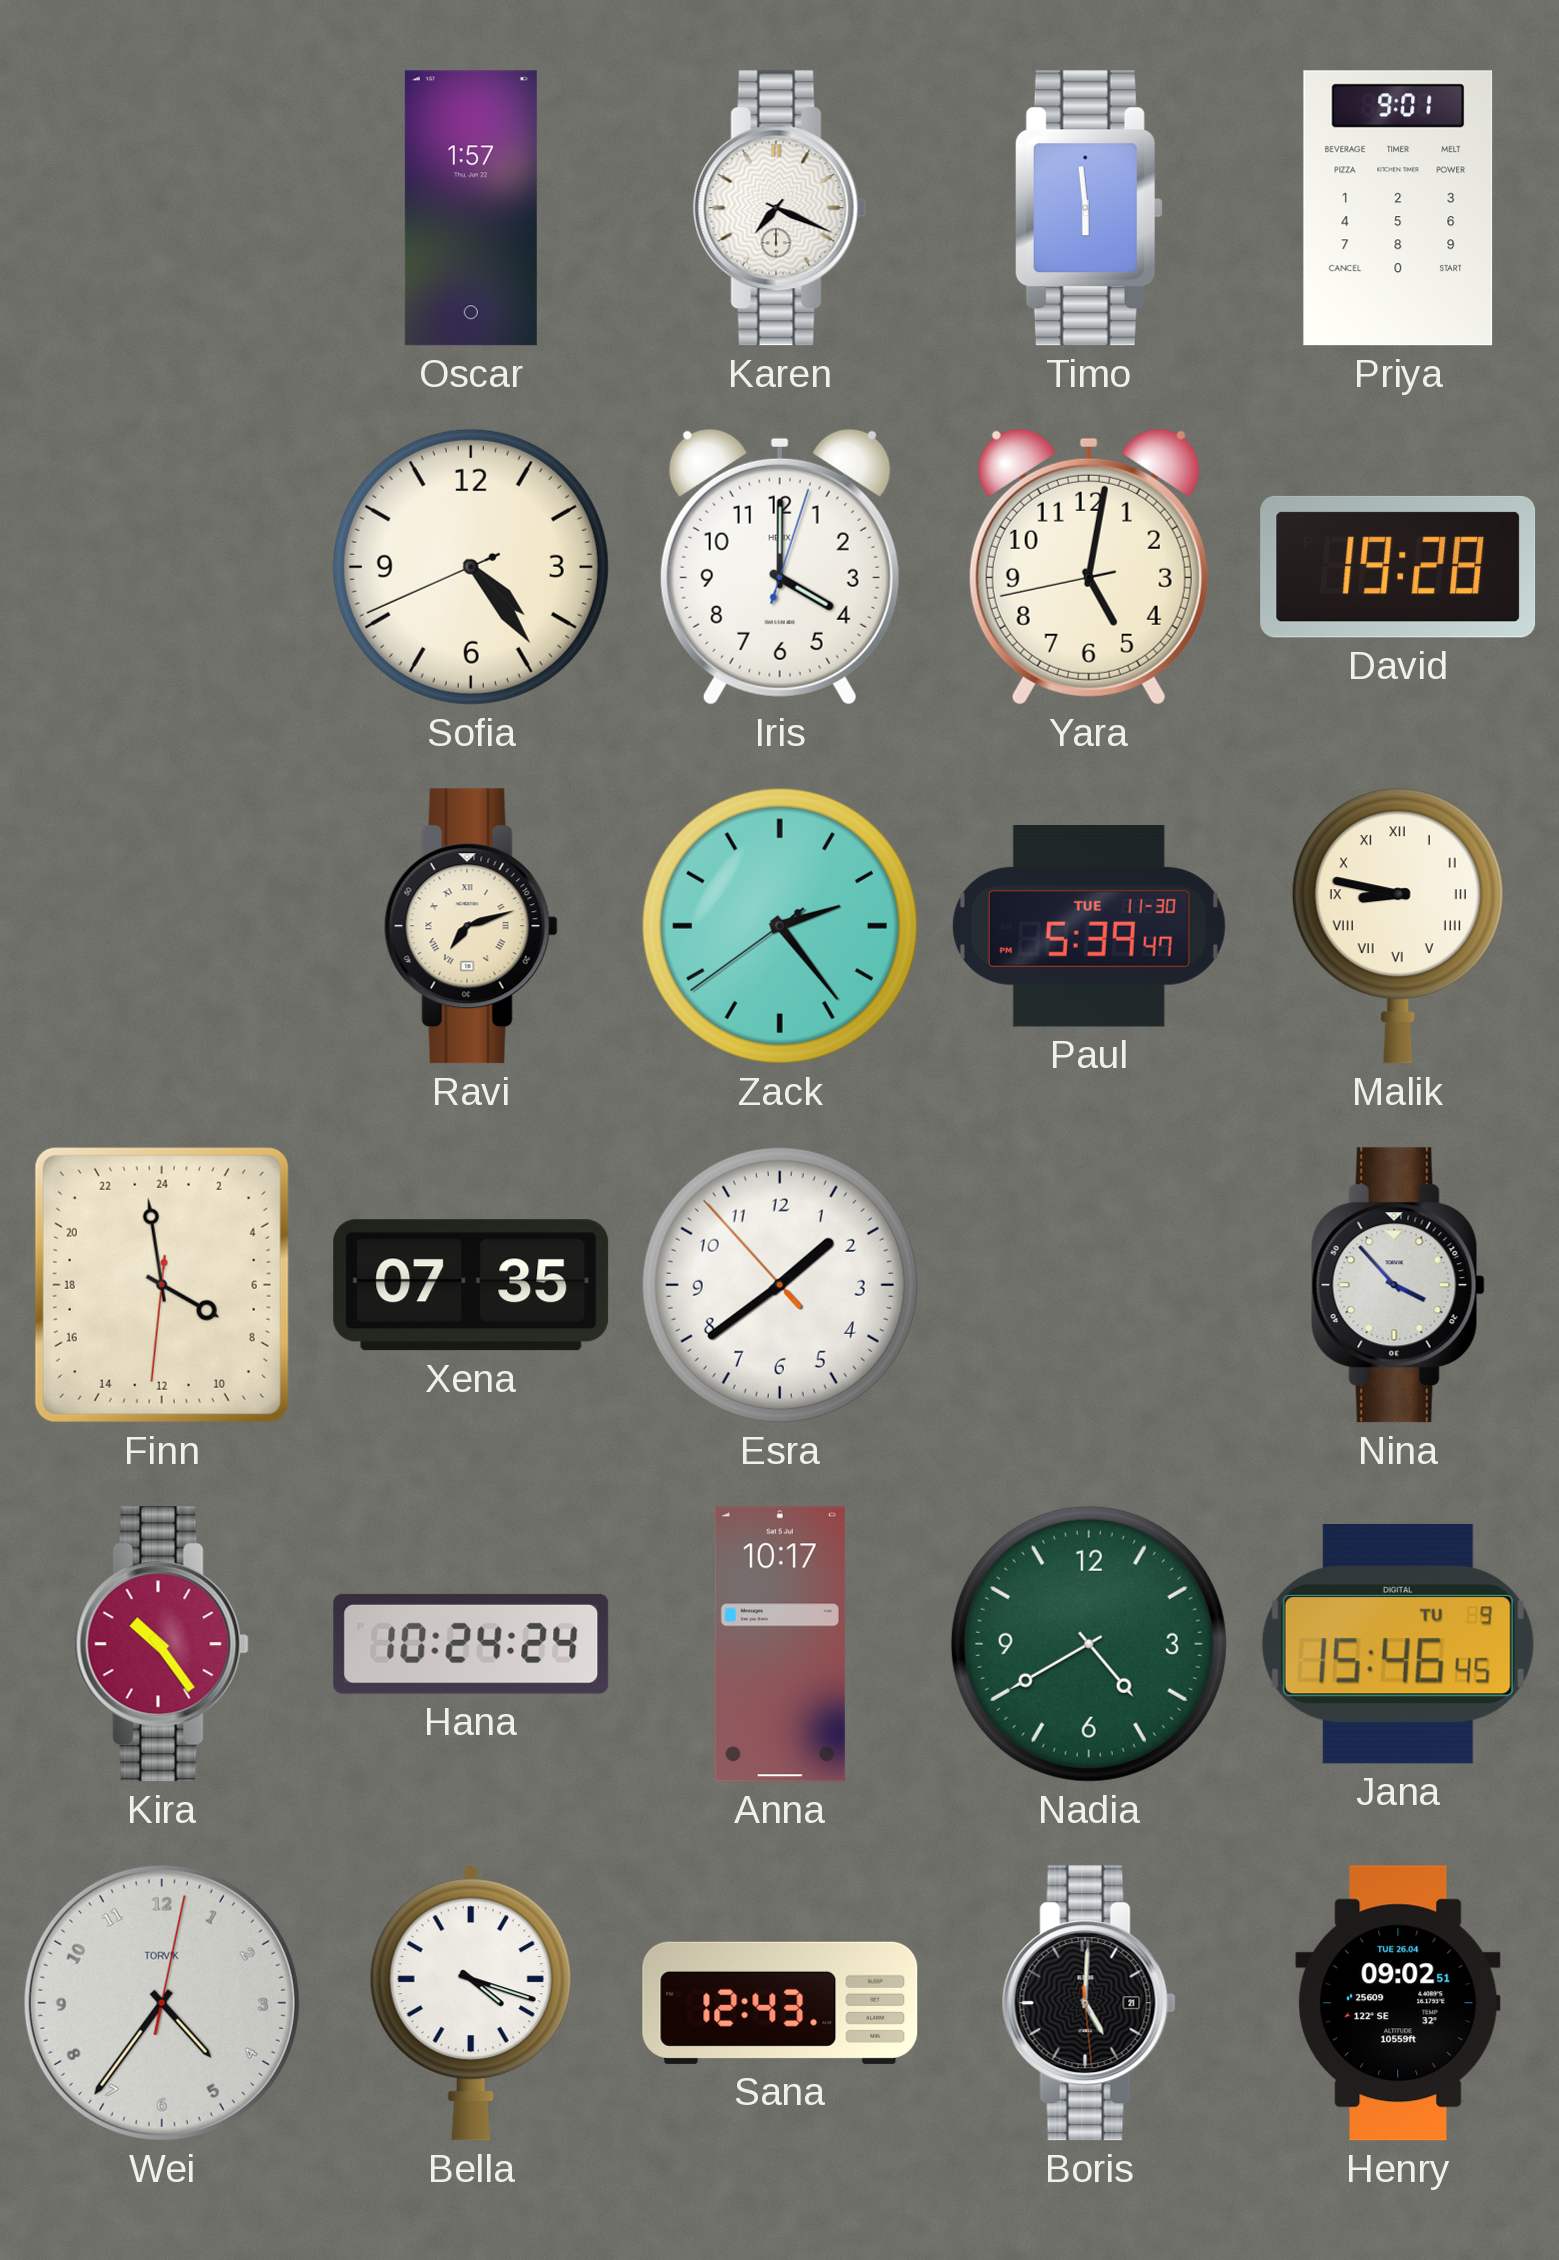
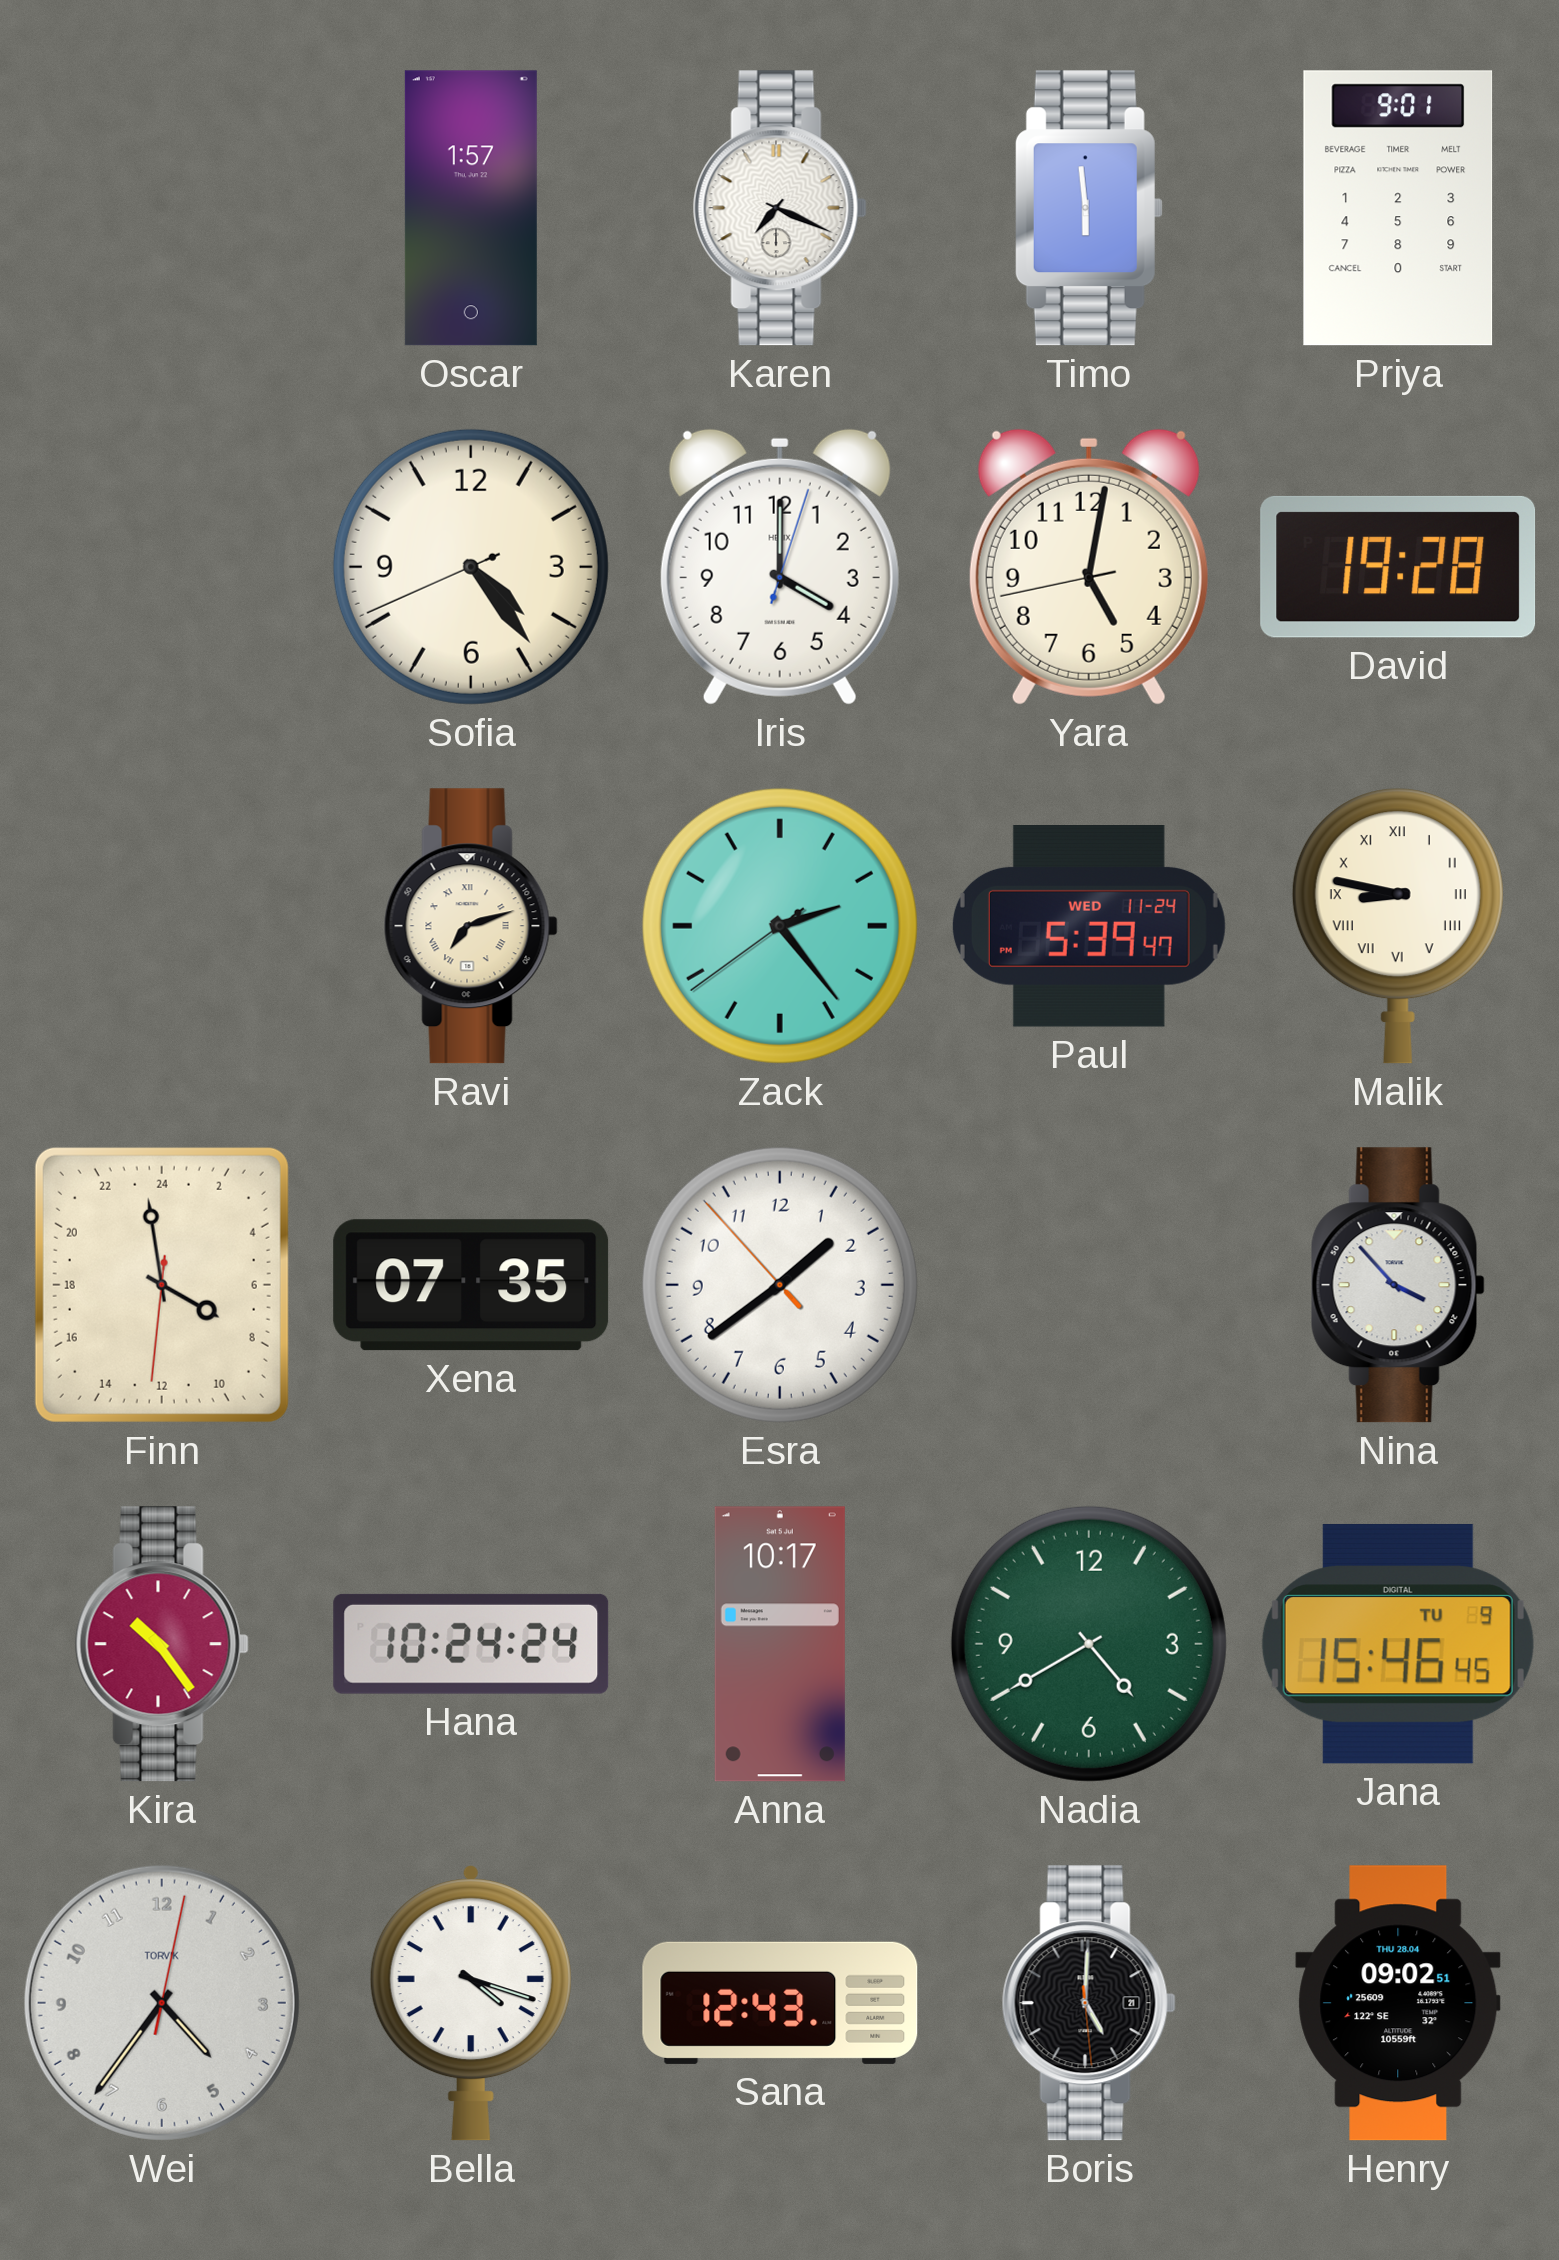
Paul date: TUE 11-30 -> WED 11-24
Henry date: TUE 26.04 -> THU 28.04
